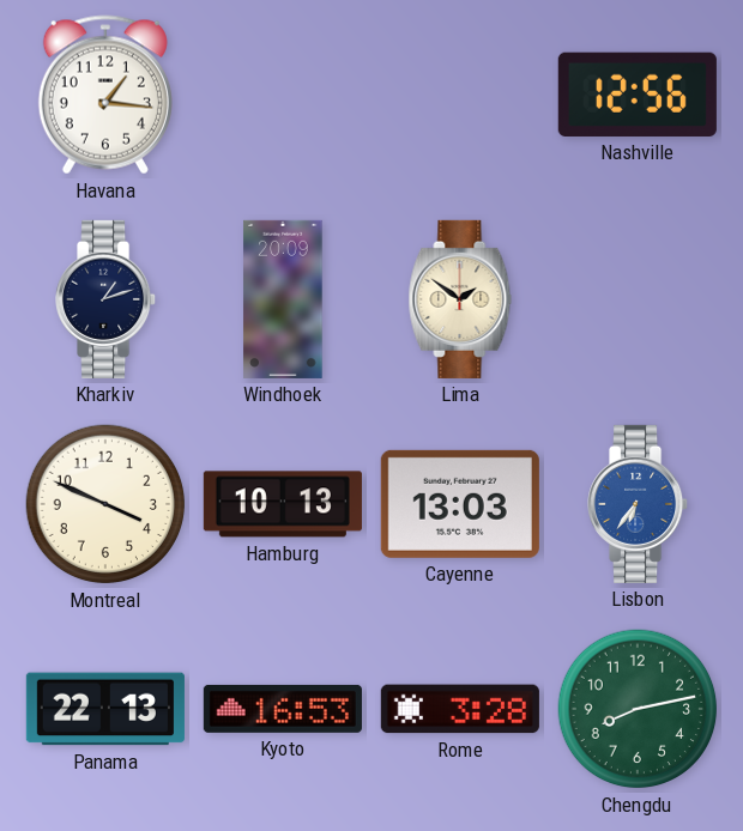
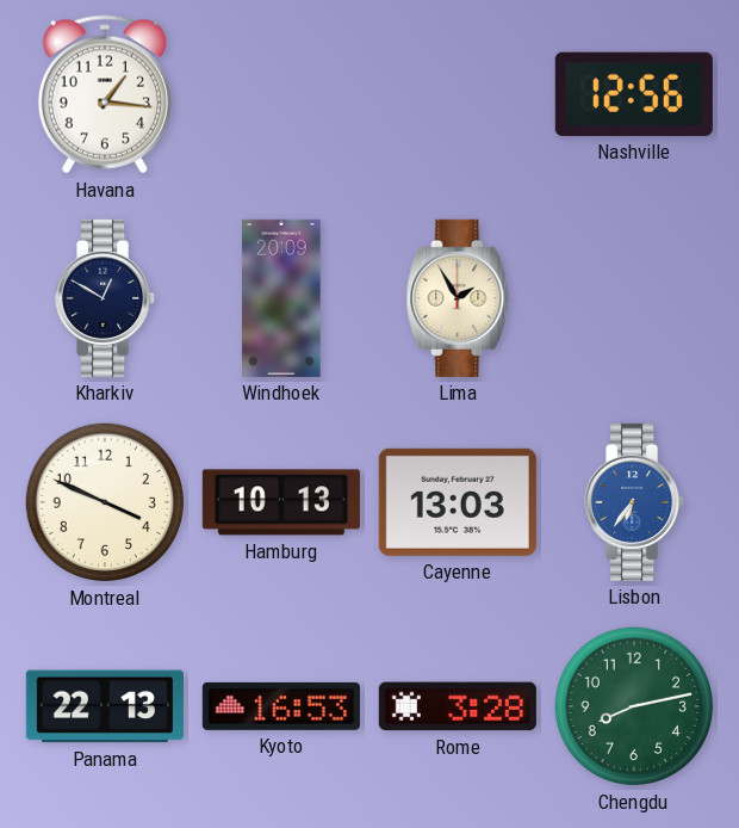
Kharkiv: 1:12 -> 12:50
Lima: 1:51 -> 1:55
